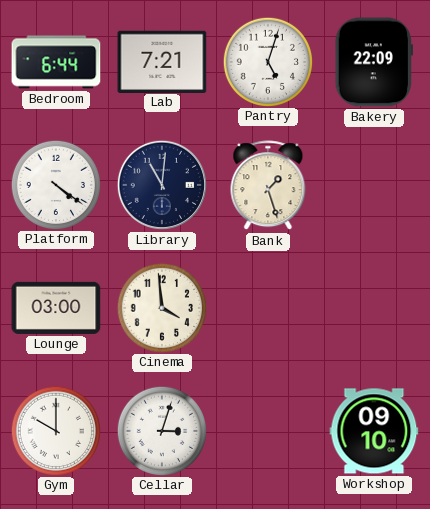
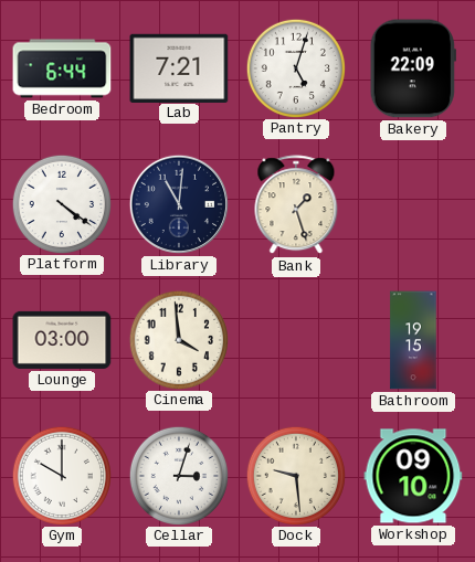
Bathroom: none -> 19:15
Dock: none -> 9:29
